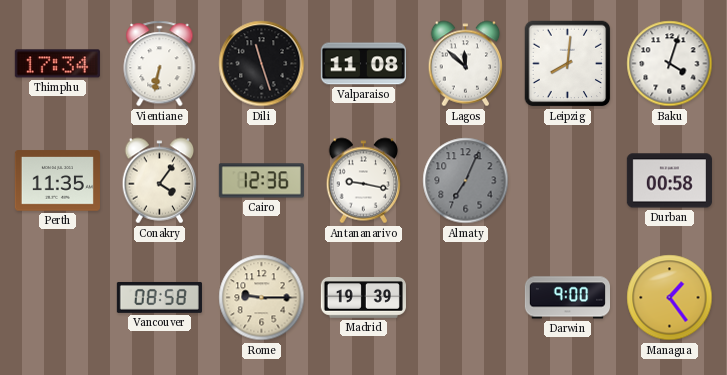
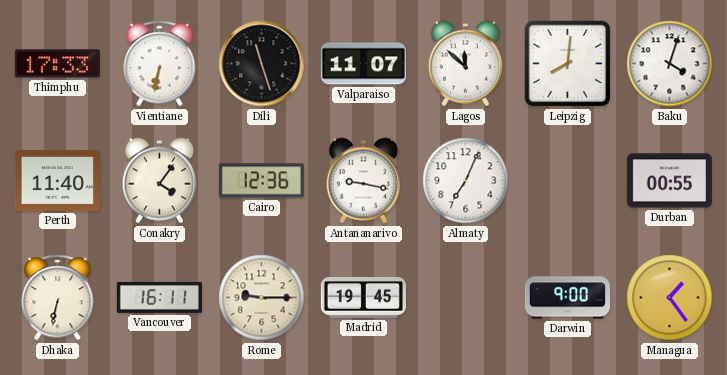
Thimphu: 17:34 -> 17:33
Valparaiso: 11:08 -> 11:07
Perth: 11:35 -> 11:40
Almaty dial: grey -> white
Durban: 00:58 -> 00:55
Dhaka: none -> 6:32
Vancouver: 08:58 -> 16:11
Madrid: 19:39 -> 19:45
